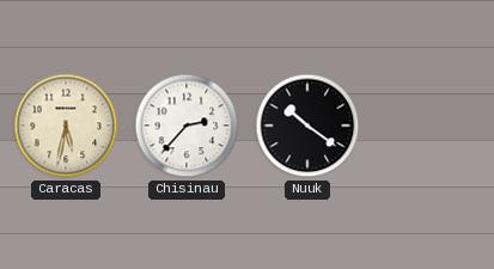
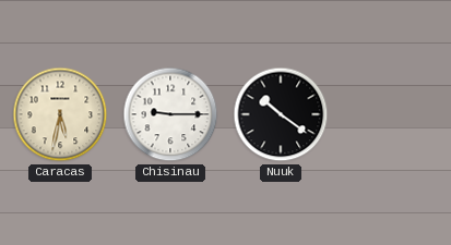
Chisinau: 2:37 -> 9:15
